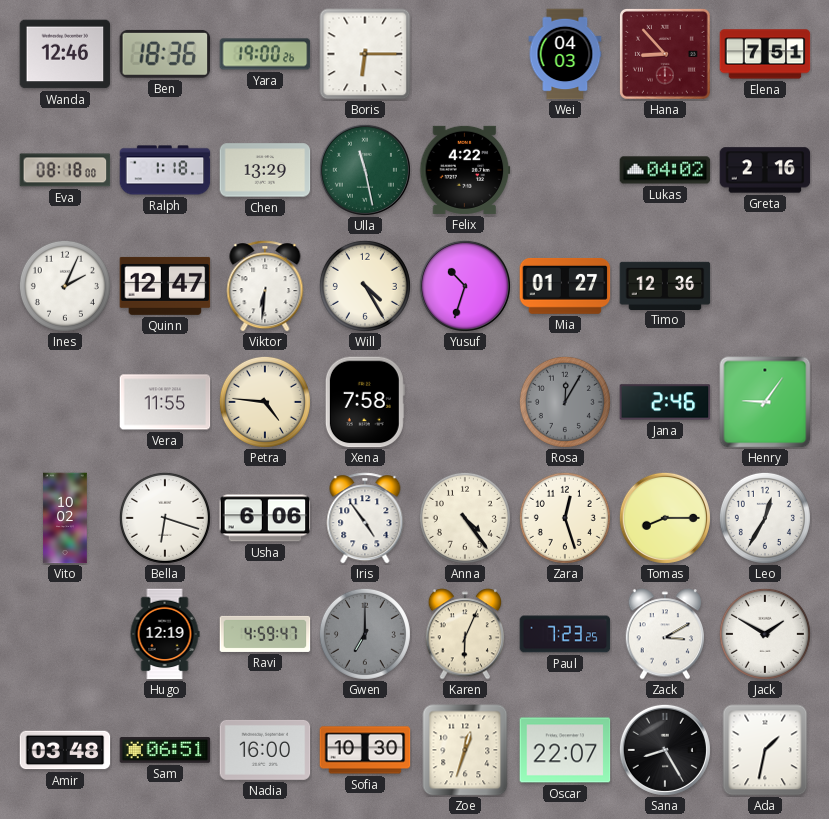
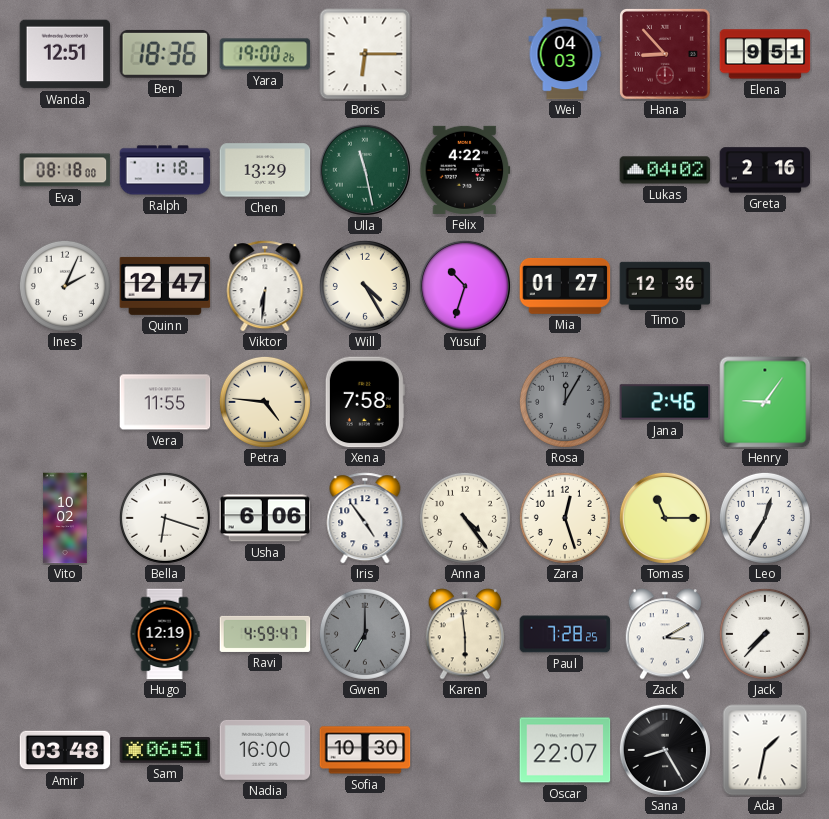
Wanda: 12:46 -> 12:51
Elena: 7:51 -> 9:51
Tomas: 8:15 -> 11:15
Karen: 6:04 -> 5:59
Paul: 7:23 -> 7:28
Jack: 1:50 -> 7:37
Zoe: 12:33 -> none
